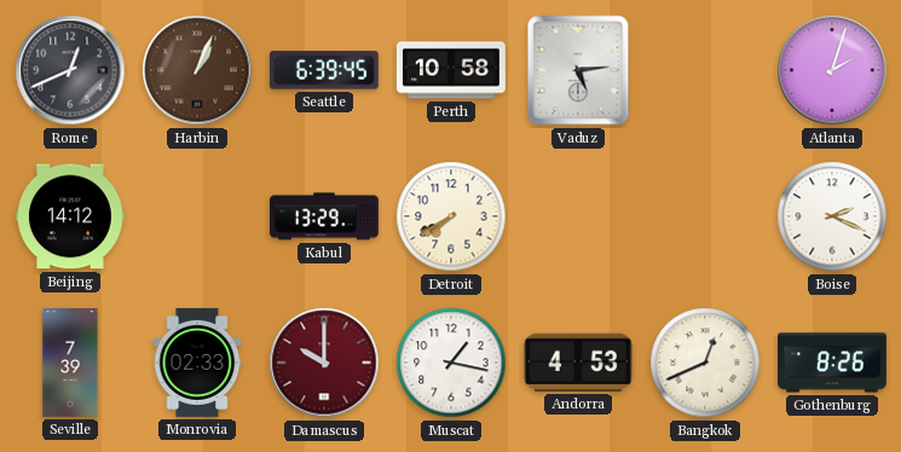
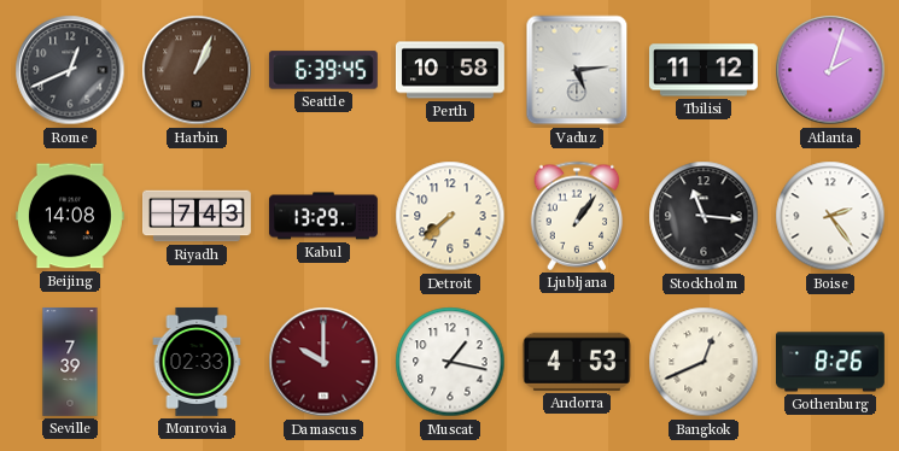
Tbilisi: none -> 11:12
Beijing: 14:12 -> 14:08
Riyadh: none -> 7:43
Detroit: 7:40 -> 7:38
Ljubljana: none -> 1:06
Stockholm: none -> 11:16
Boise: 2:19 -> 2:24
